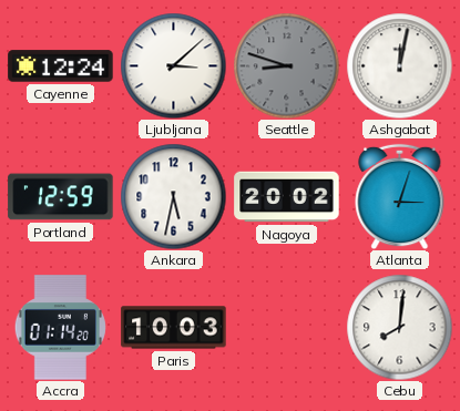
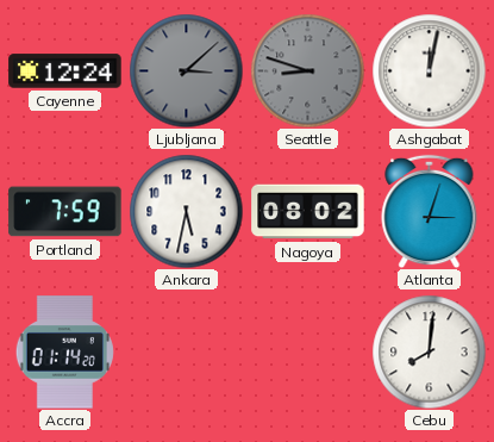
Ljubljana dial: white -> grey
Portland: 12:59 -> 7:59
Nagoya: 20:02 -> 08:02
Paris: 10:03 -> none
